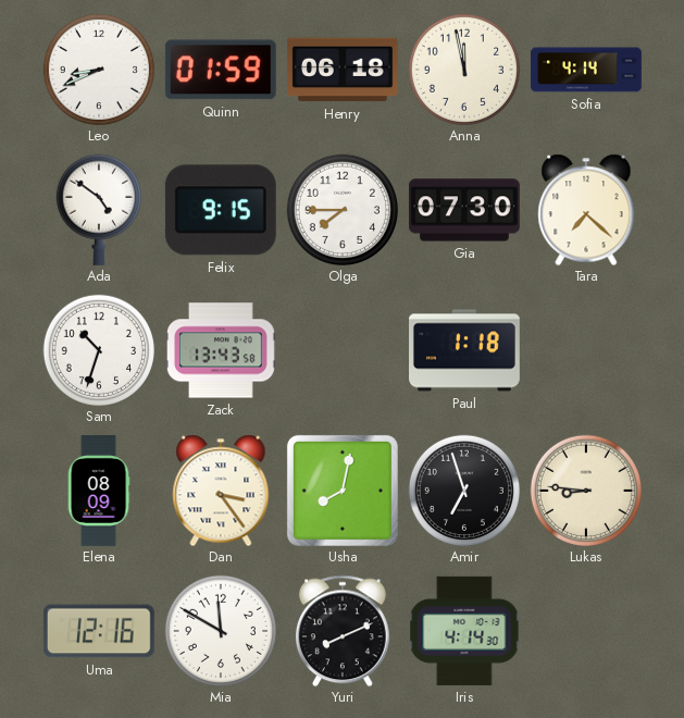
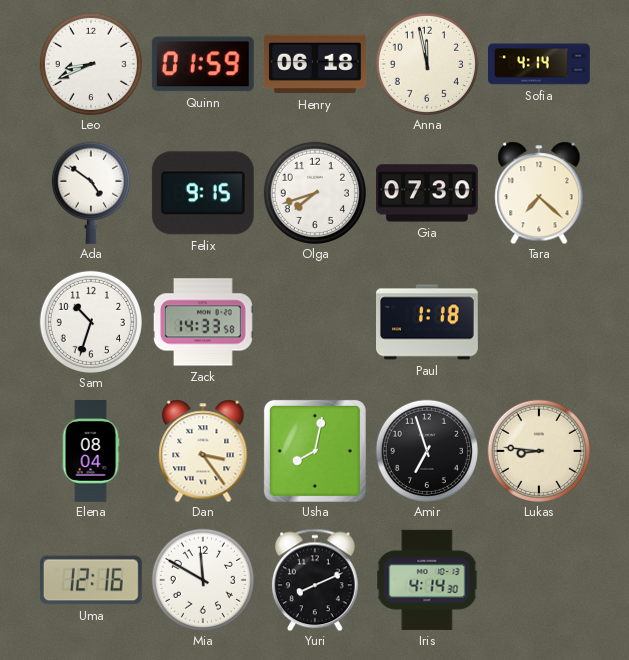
Olga: 7:45 -> 7:42
Zack: 13:43 -> 14:33
Elena: 08:09 -> 08:04
